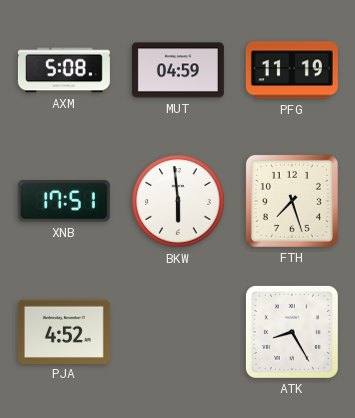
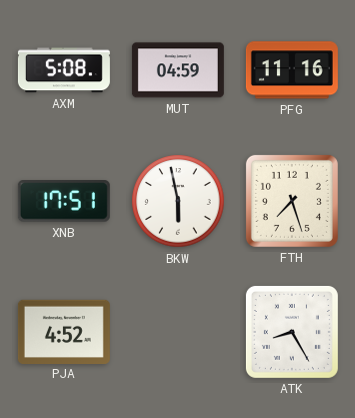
PFG: 11:19 -> 11:16
BKW: 5:59 -> 5:58
